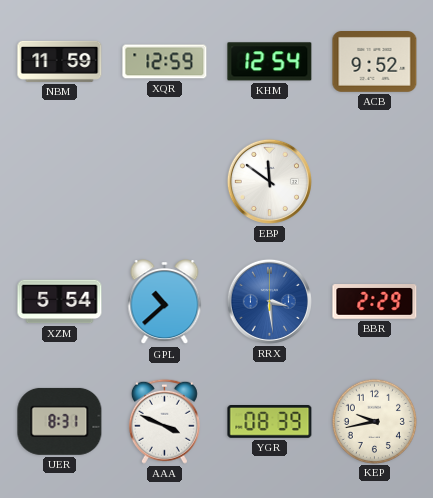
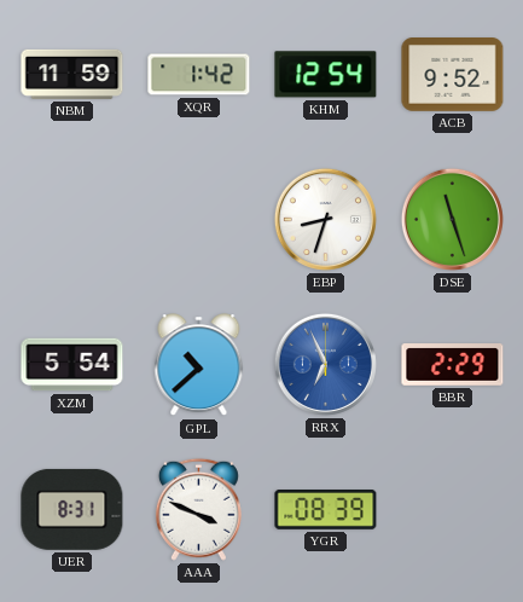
XQR: 12:59 -> 1:42
EBP: 11:51 -> 8:33
DSE: none -> 11:27
RRX: 3:29 -> 6:56
KEP: 9:43 -> none
